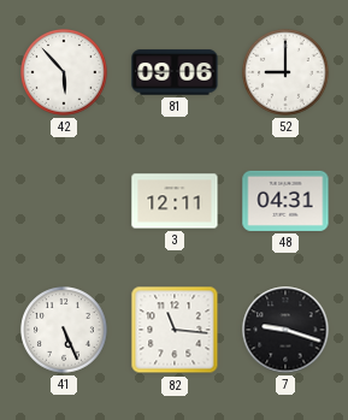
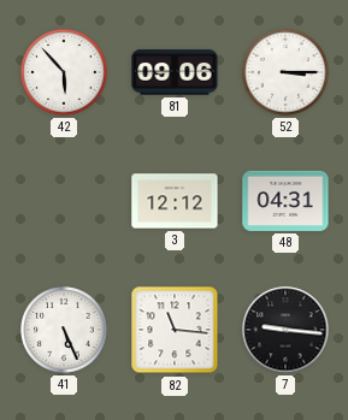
52: 9:00 -> 3:15
3: 12:11 -> 12:12
7: 9:18 -> 9:16
